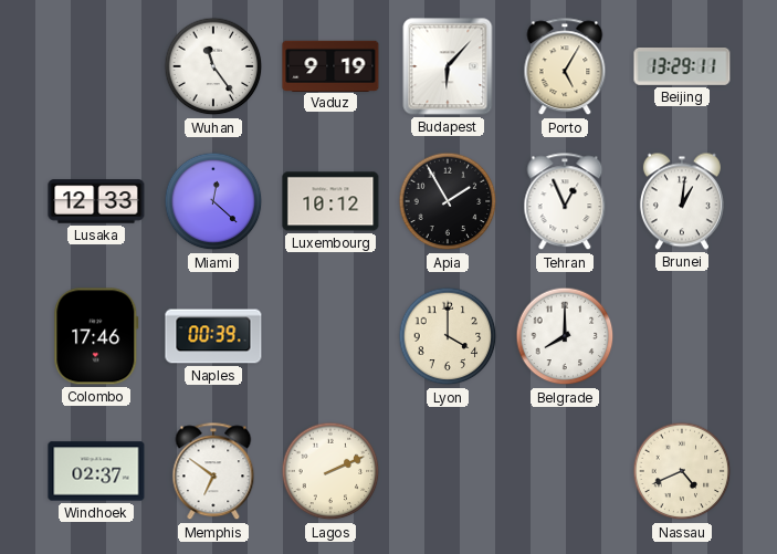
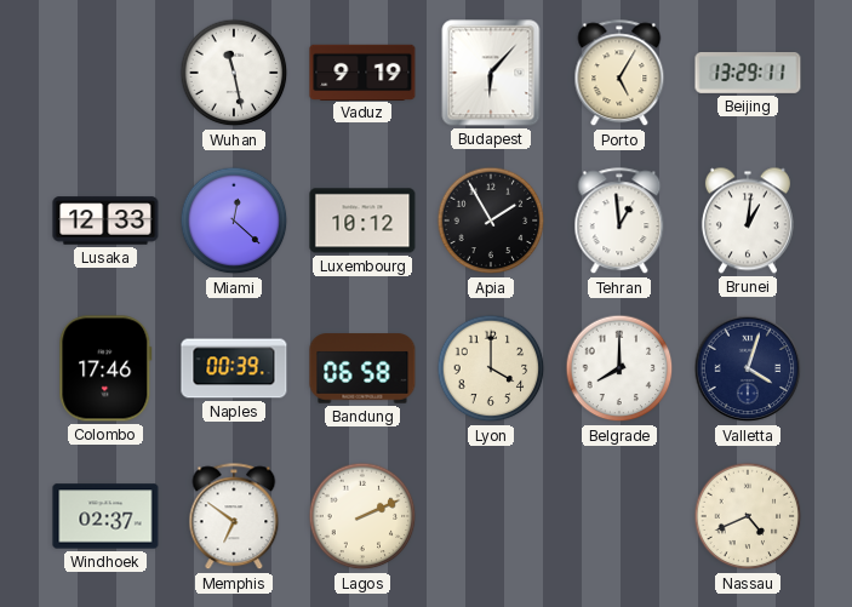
Wuhan: 11:24 -> 11:28
Tehran: 12:56 -> 12:59
Bandung: none -> 06:58
Valletta: none -> 4:03
